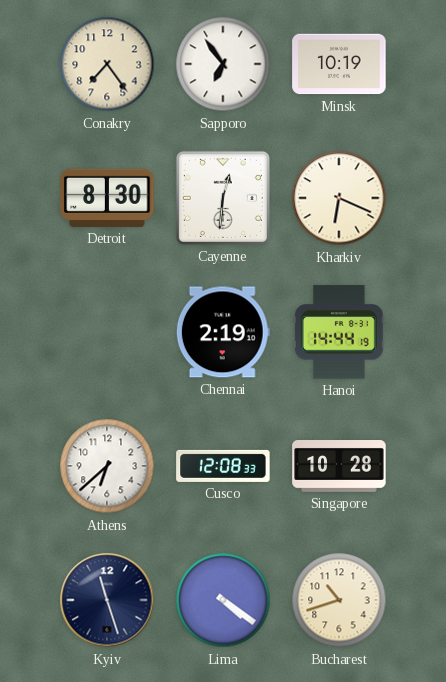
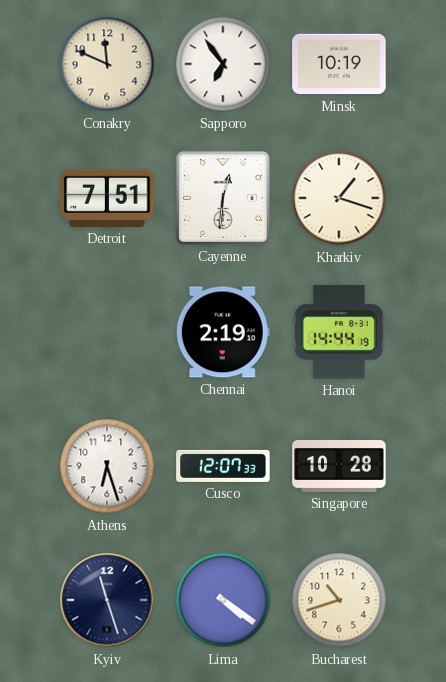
Conakry: 7:24 -> 11:49
Detroit: 8:30 -> 7:51
Kharkiv: 6:19 -> 1:18
Athens: 6:38 -> 6:27
Cusco: 12:08 -> 12:07
